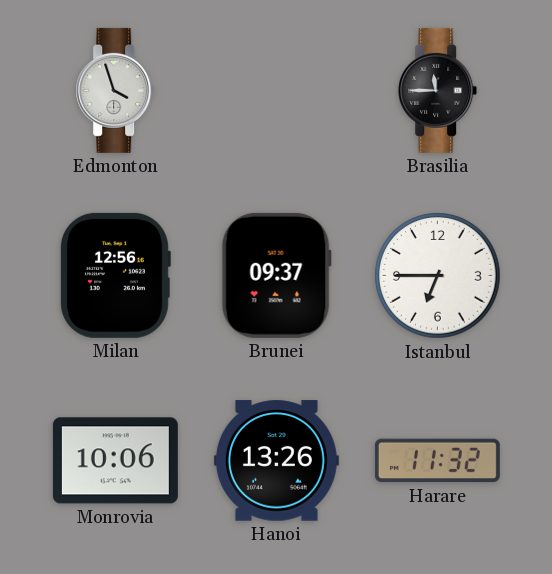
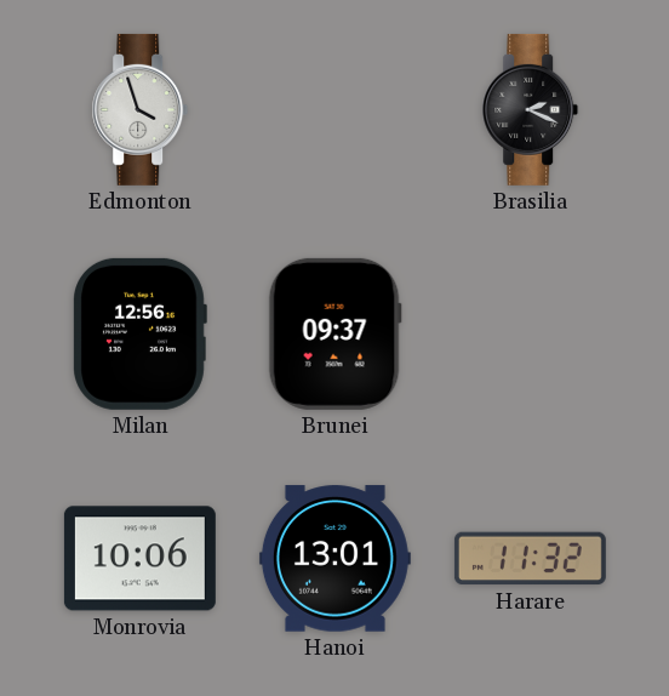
Brasilia: 11:45 -> 2:19
Istanbul: 6:45 -> none
Hanoi: 13:26 -> 13:01
